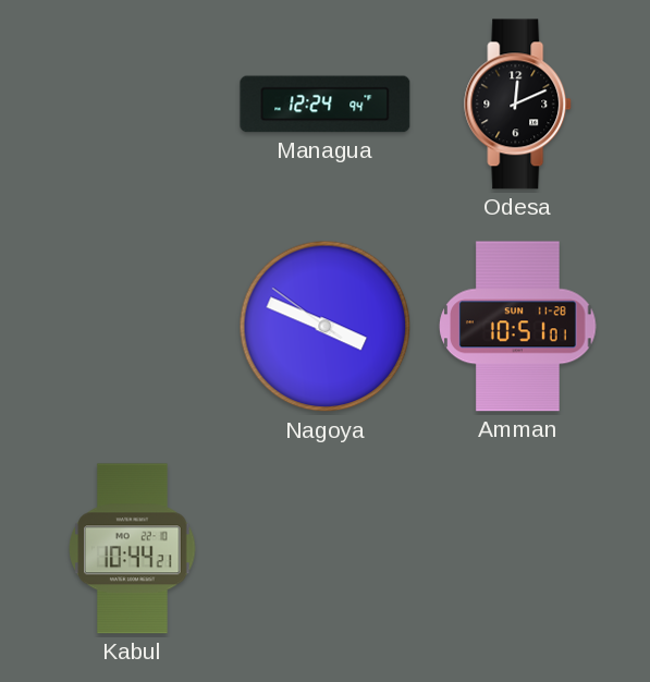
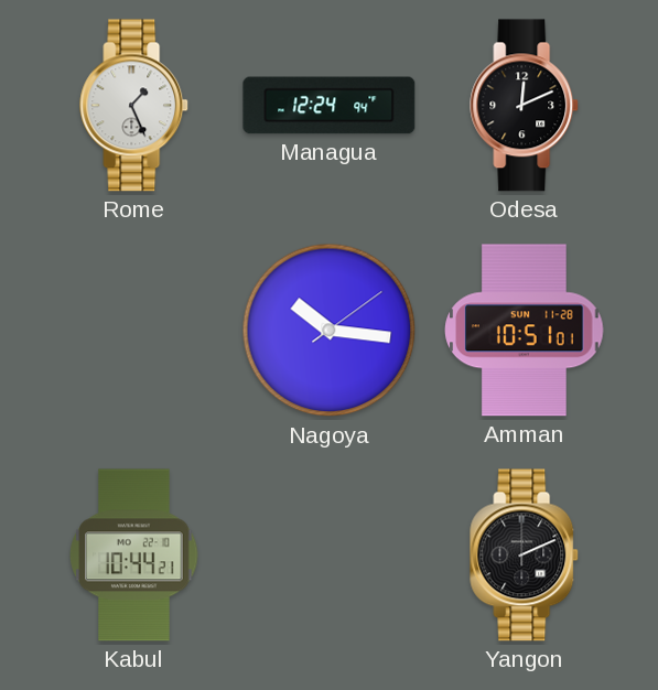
Rome: none -> 1:26
Nagoya: 3:48 -> 10:16
Yangon: none -> 2:11
